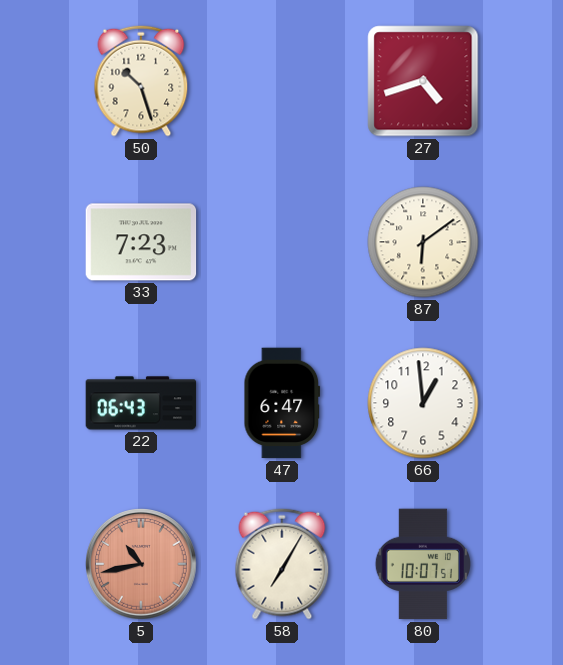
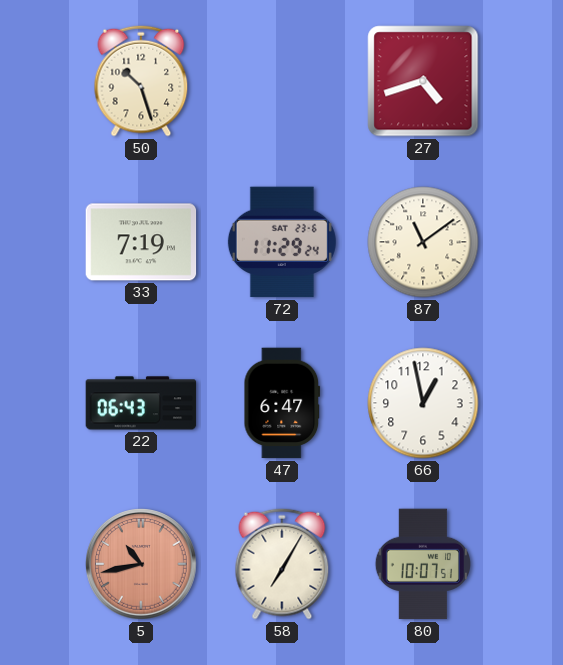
33: 7:23 -> 7:19
72: none -> 11:29
87: 6:09 -> 11:09
66: 12:59 -> 12:58
